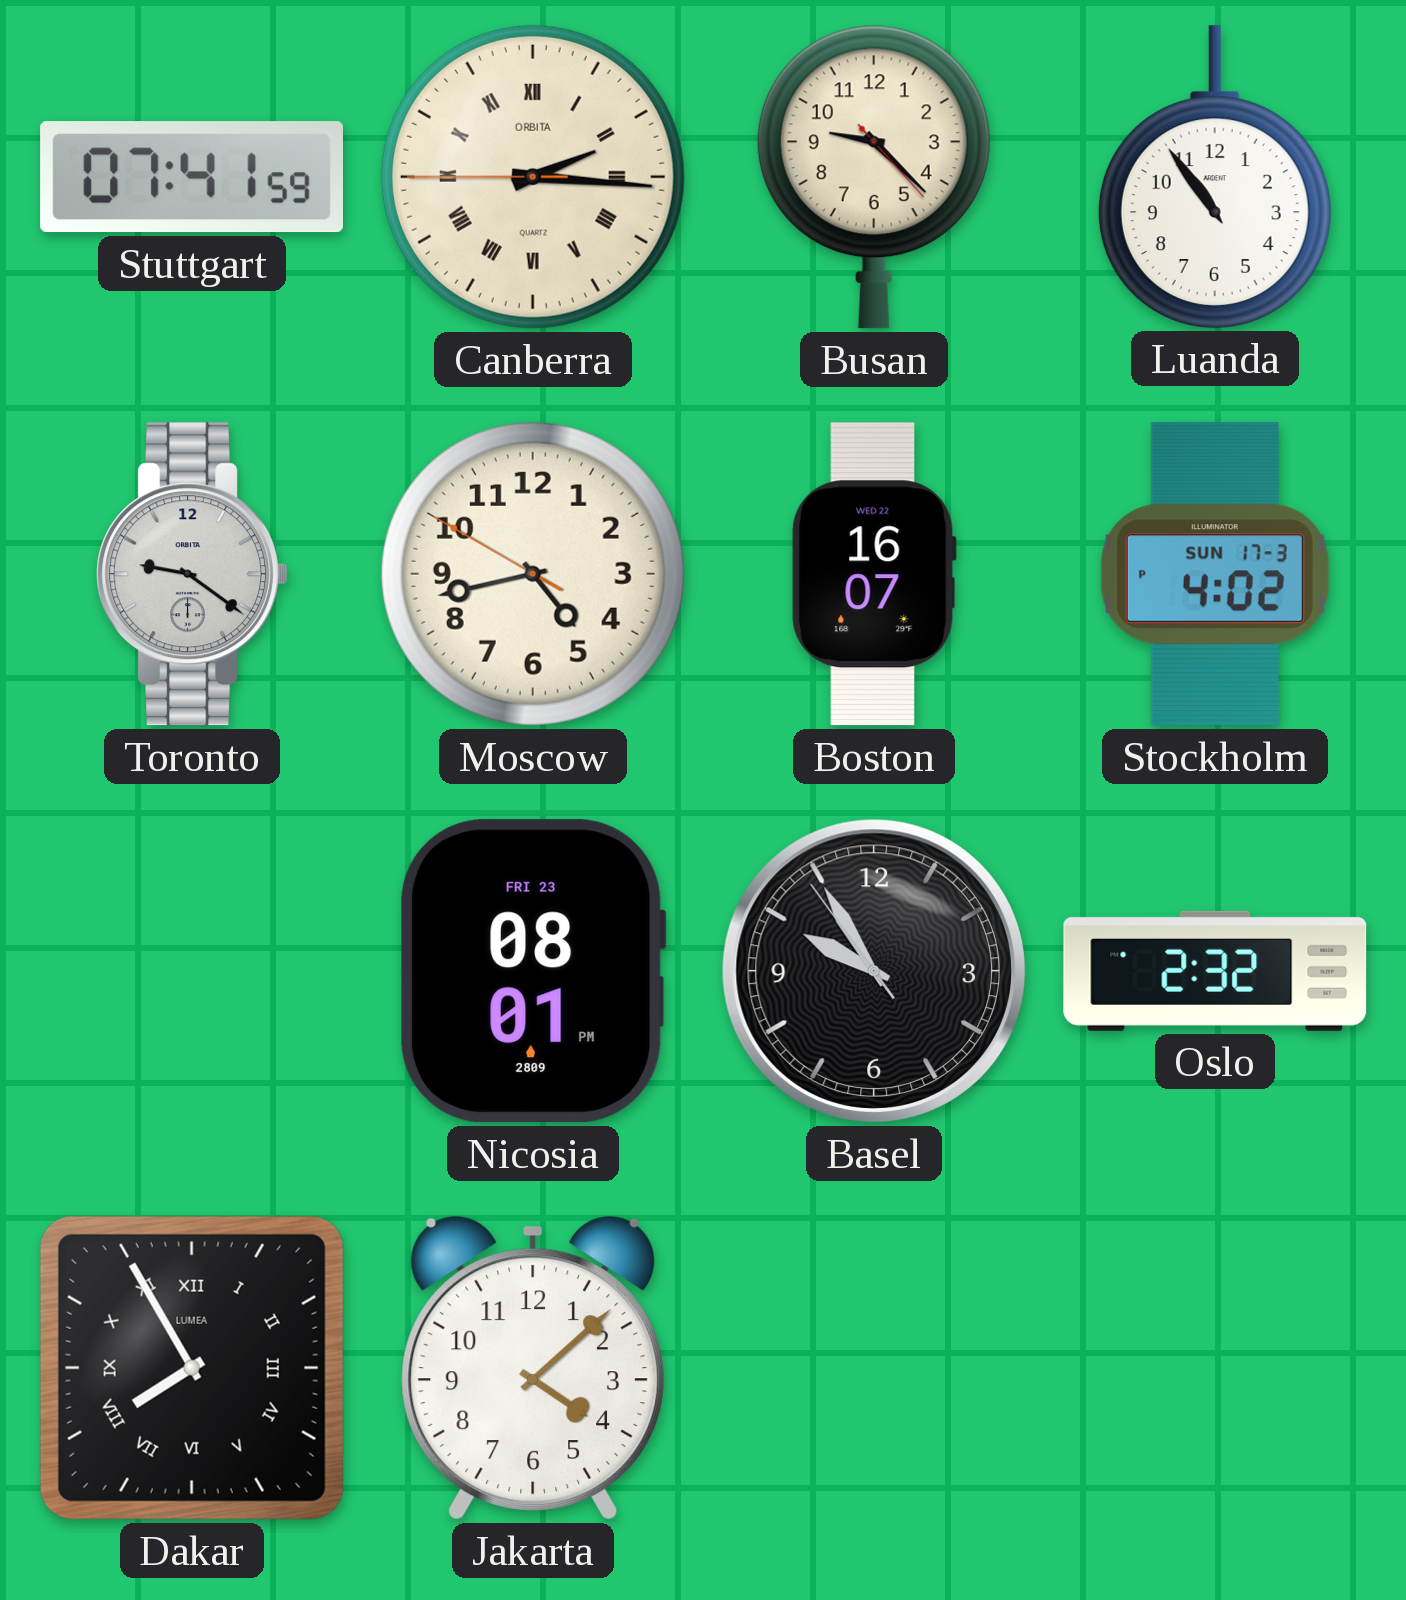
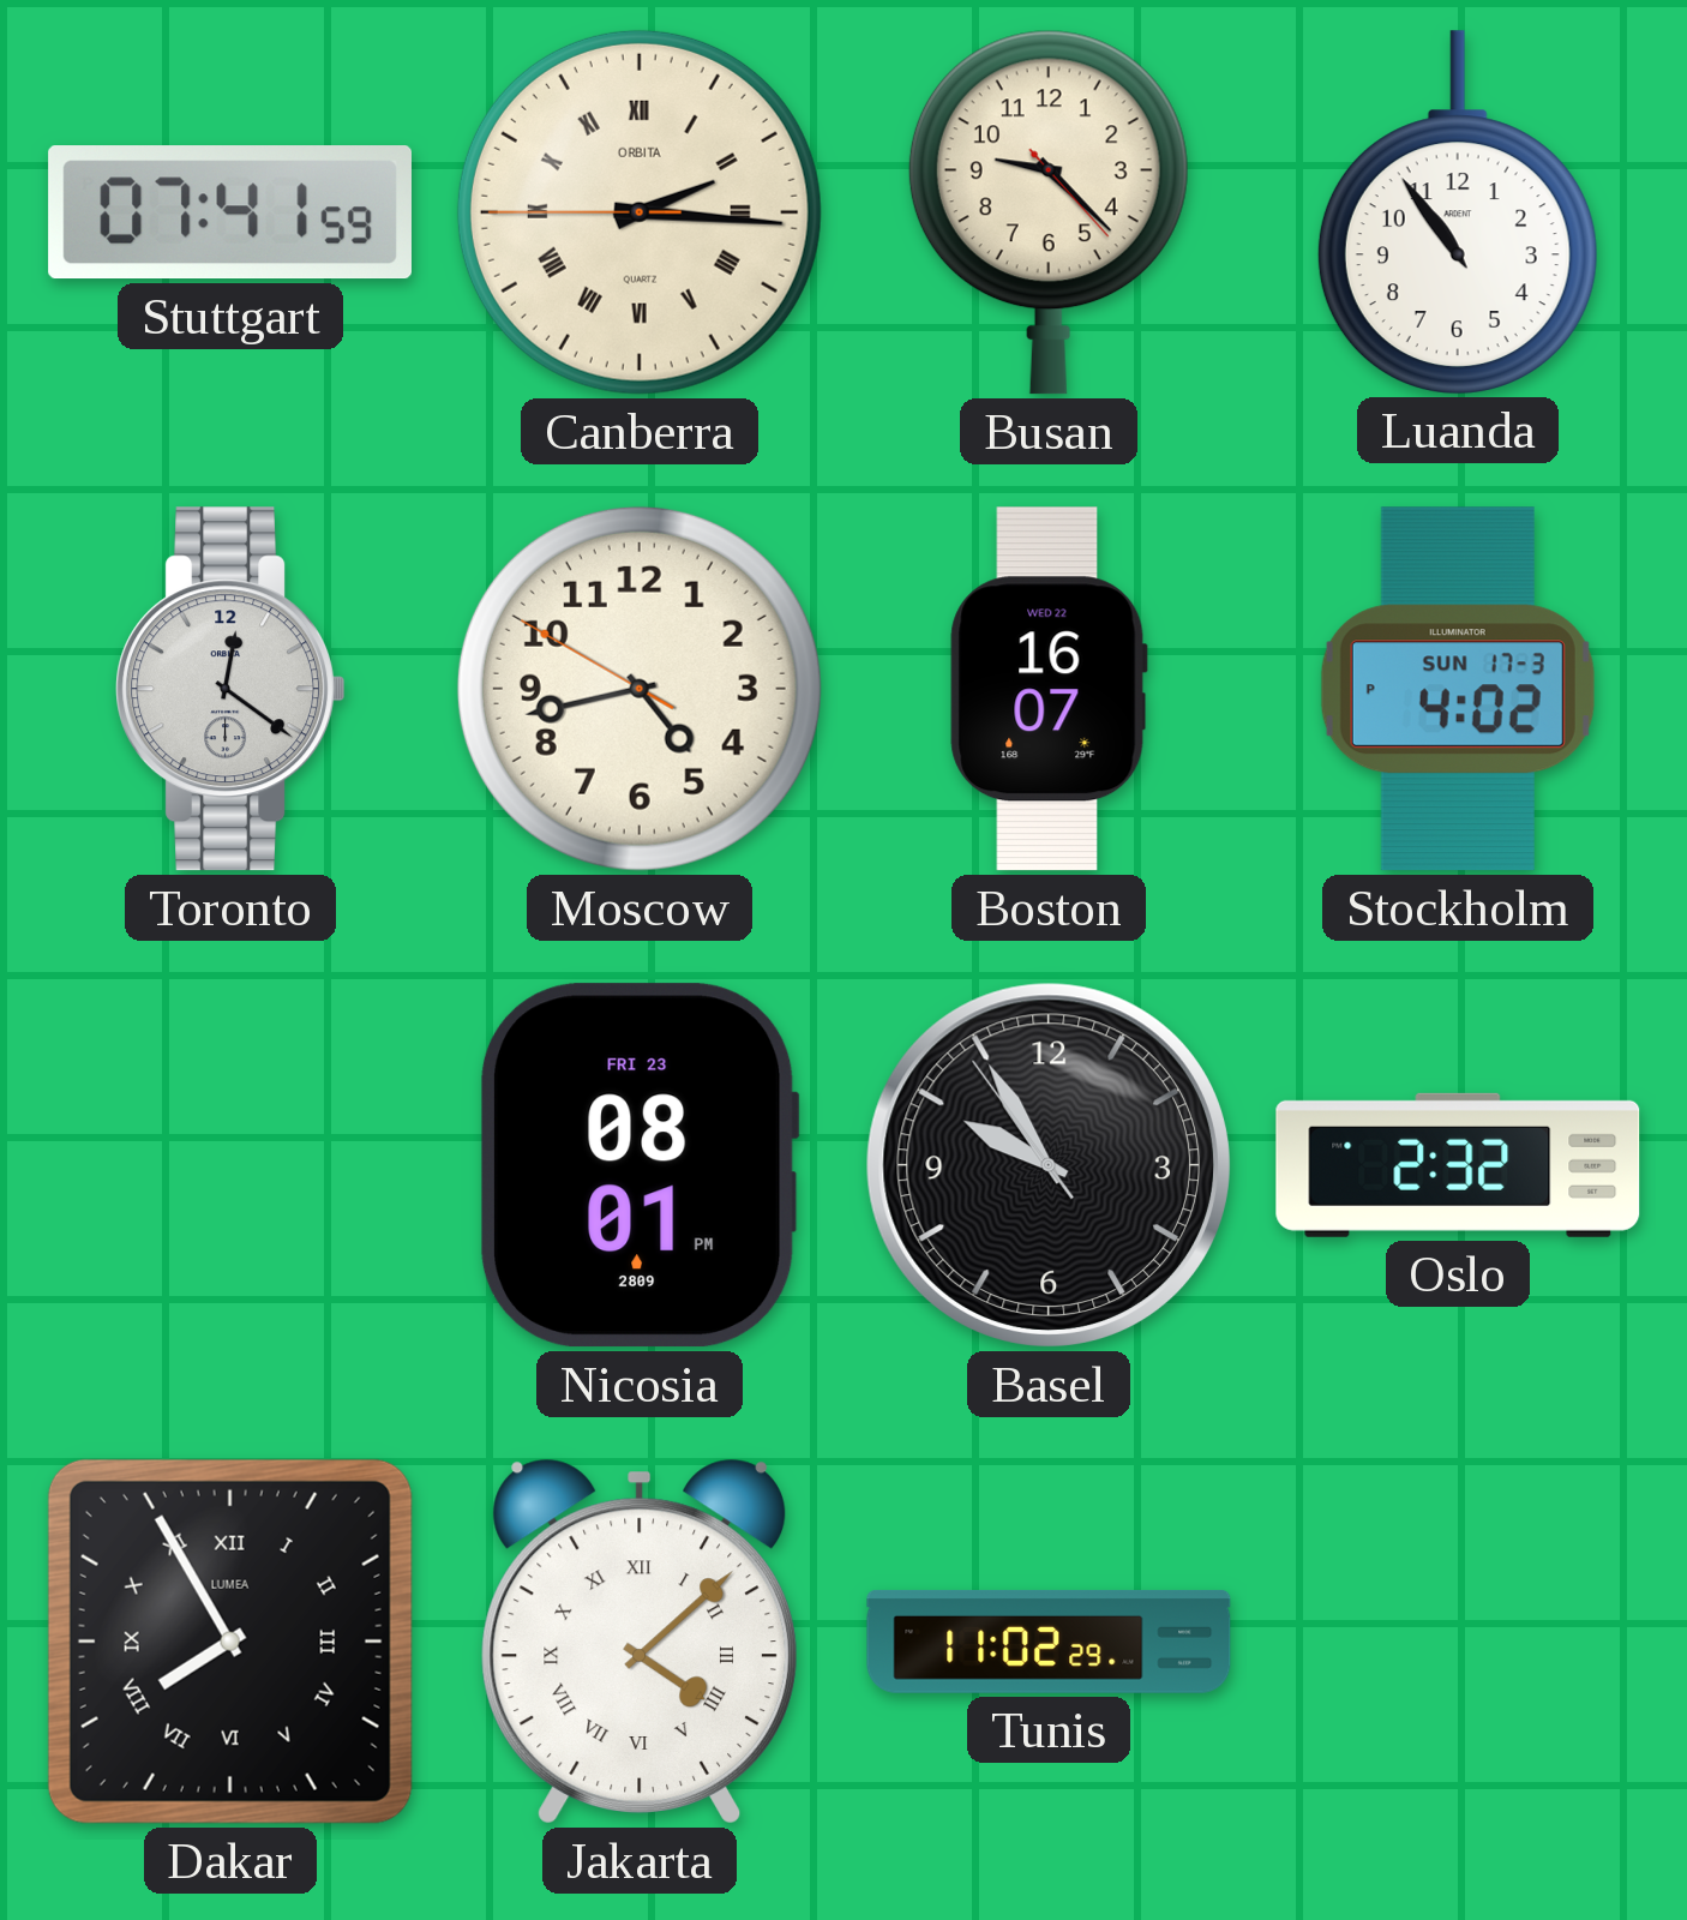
Toronto: 9:21 -> 12:21
Jakarta numerals: Arabic -> Roman
Tunis: none -> 11:02
